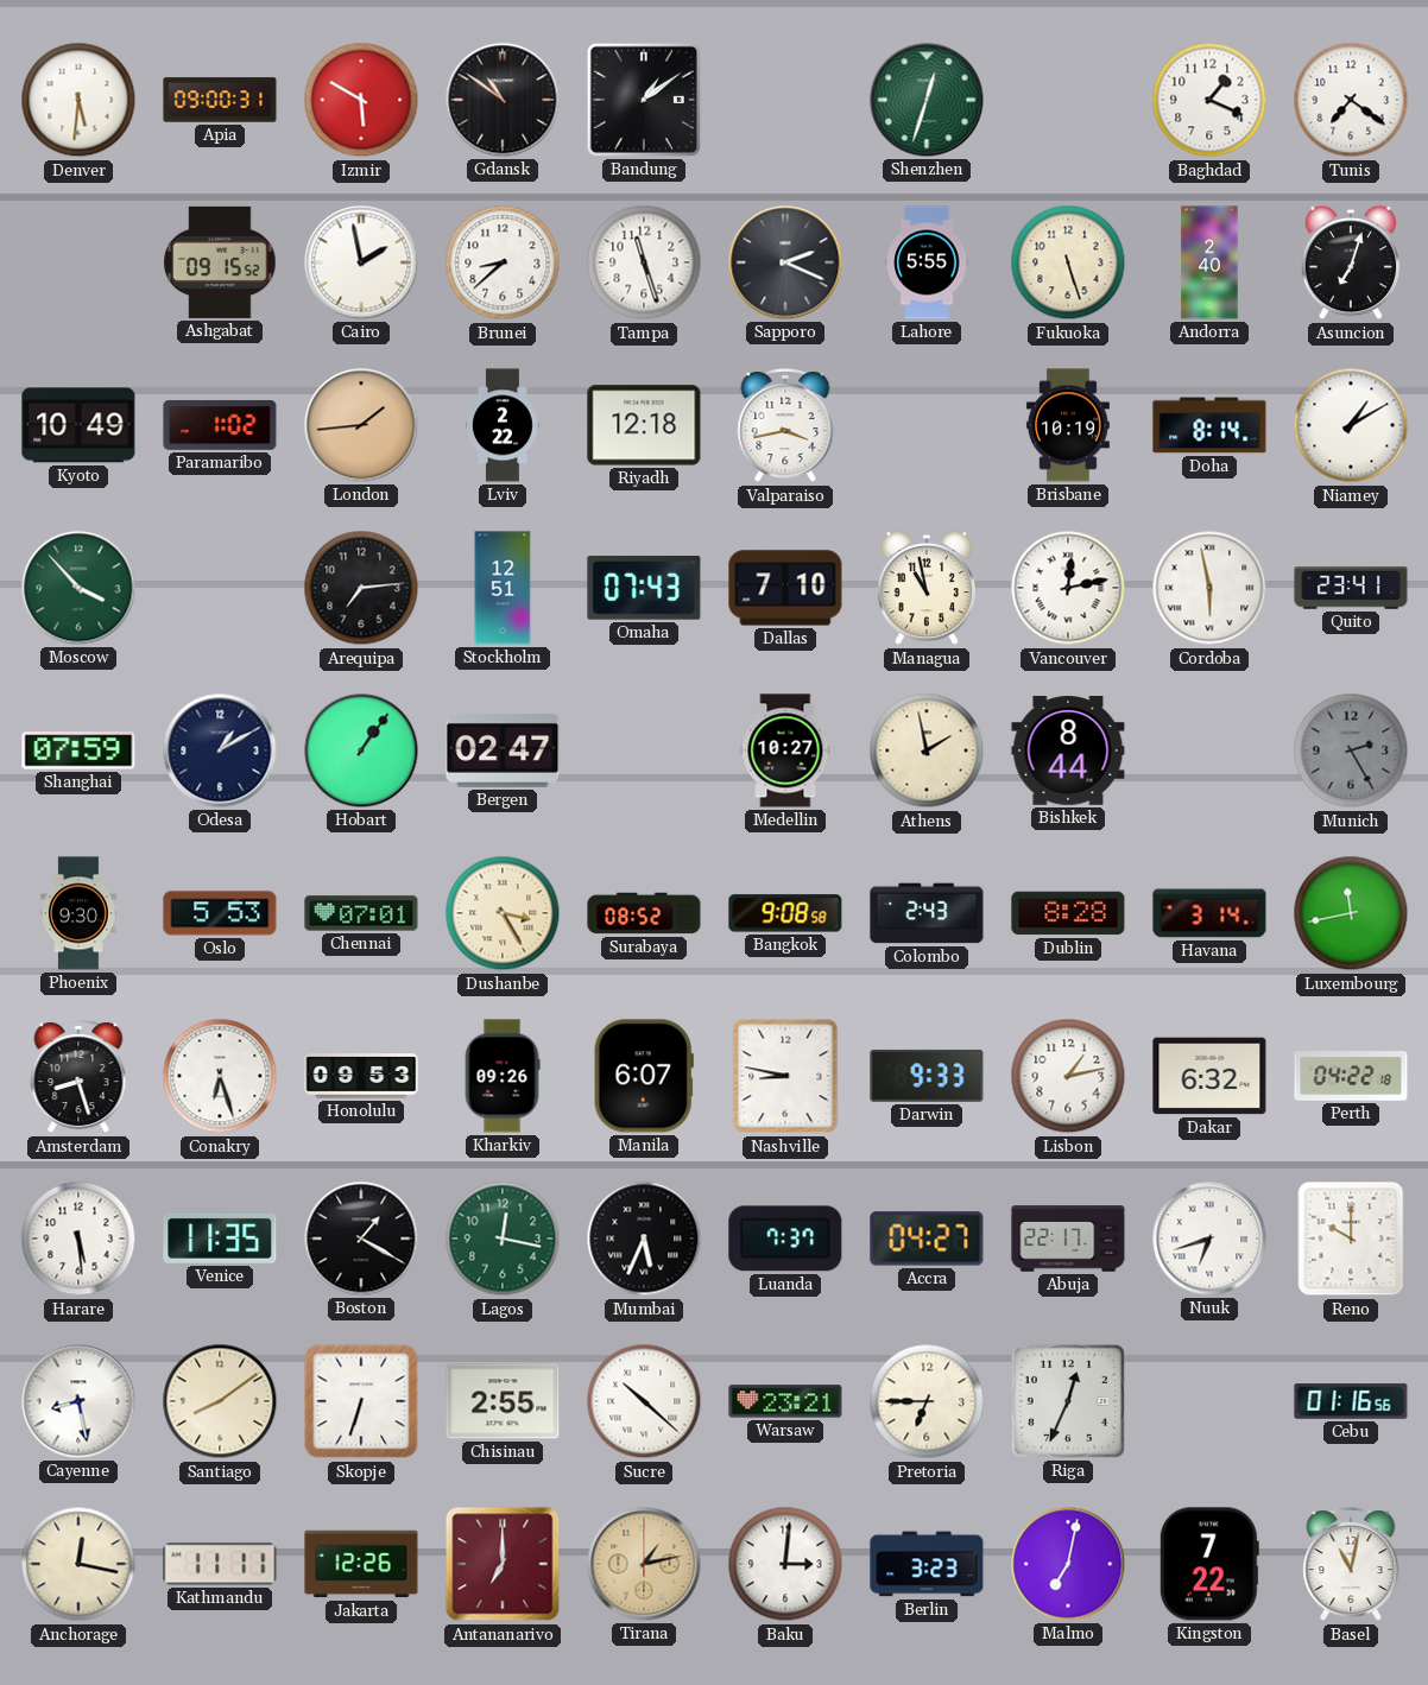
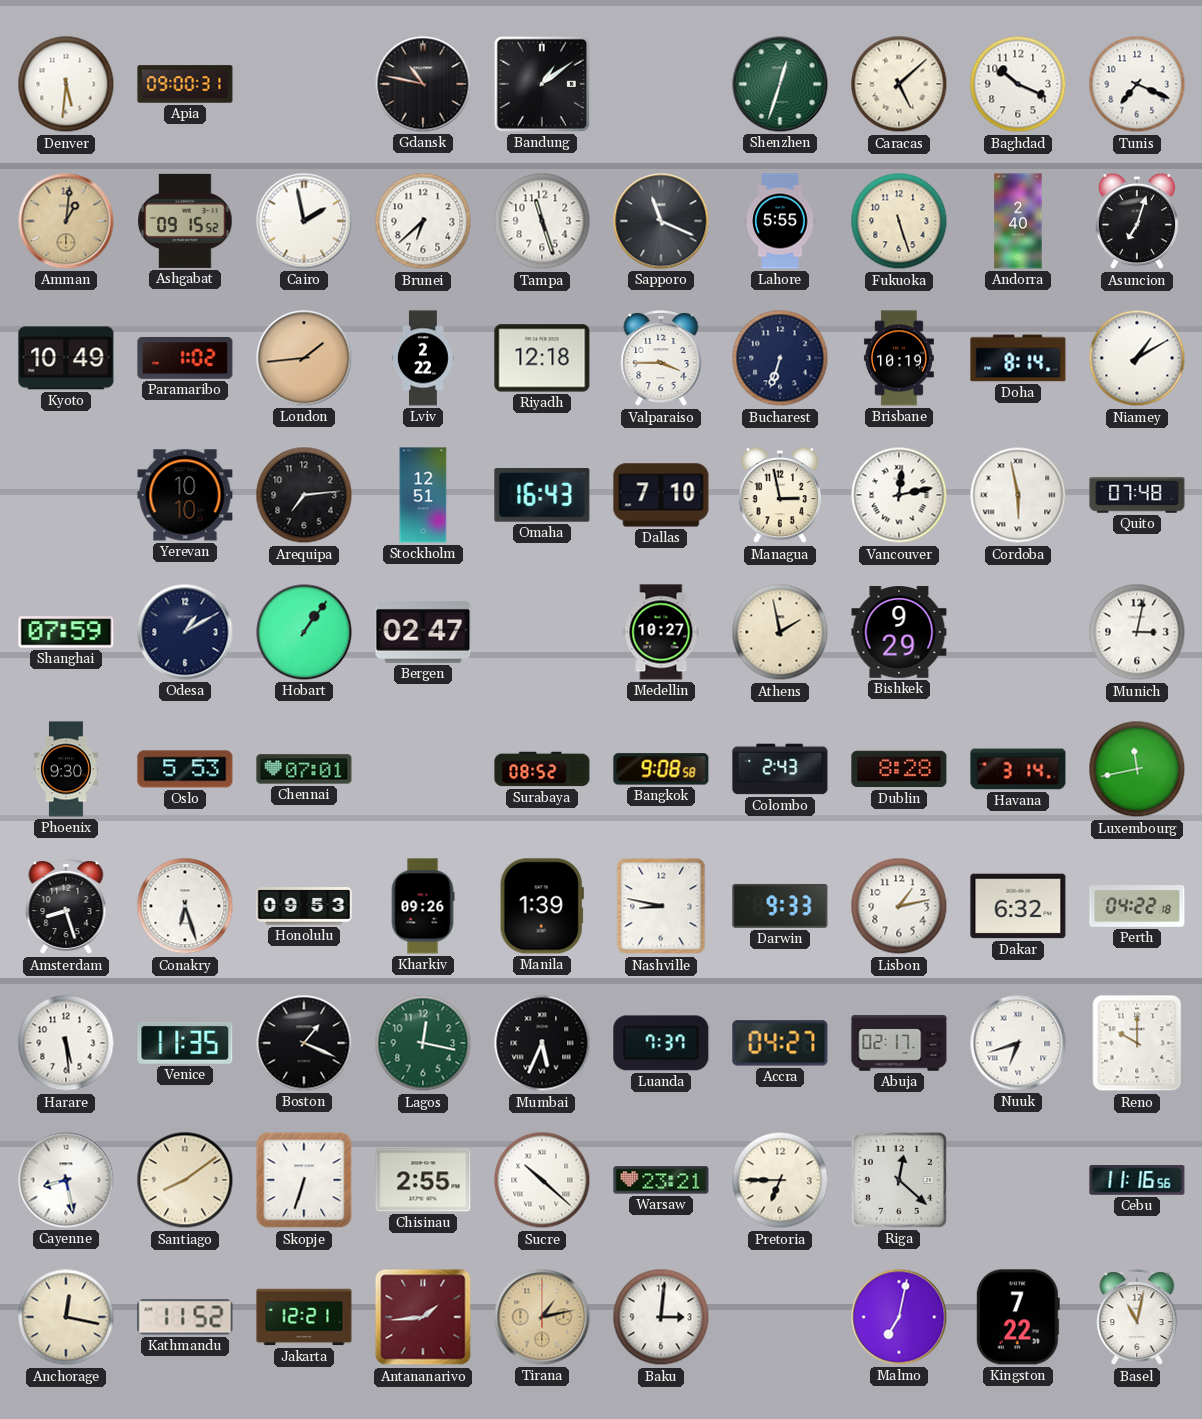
Izmir: 5:50 -> none
Gdansk: 10:51 -> 10:47
Caracas: none -> 5:08
Baghdad: 1:19 -> 10:19
Tunis: 7:21 -> 7:19
Amman: none -> 1:01
Brunei: 8:38 -> 6:38
Sapporo: 2:19 -> 11:19
Valparaiso: 3:43 -> 3:45
Bucharest: none -> 6:33
Moscow: 3:53 -> none
Yerevan: none -> 10:10
Omaha: 07:43 -> 16:43
Managua: 10:58 -> 2:58
Quito: 23:41 -> 07:48
Bishkek: 8:44 -> 9:29
Munich: 2:25 -> 3:02
Munich dial: grey -> white
Dushanbe: 3:25 -> none
Manila: 6:07 -> 1:39
Boston: 1:20 -> 1:19
Abuja: 22:17 -> 02:17
Riga: 12:34 -> 12:22
Cebu: 01:16 -> 11:16
Kathmandu: 11:11 -> 11:52
Jakarta: 12:26 -> 12:21
Antananarivo: 7:00 -> 1:44
Berlin: 3:23 -> none
